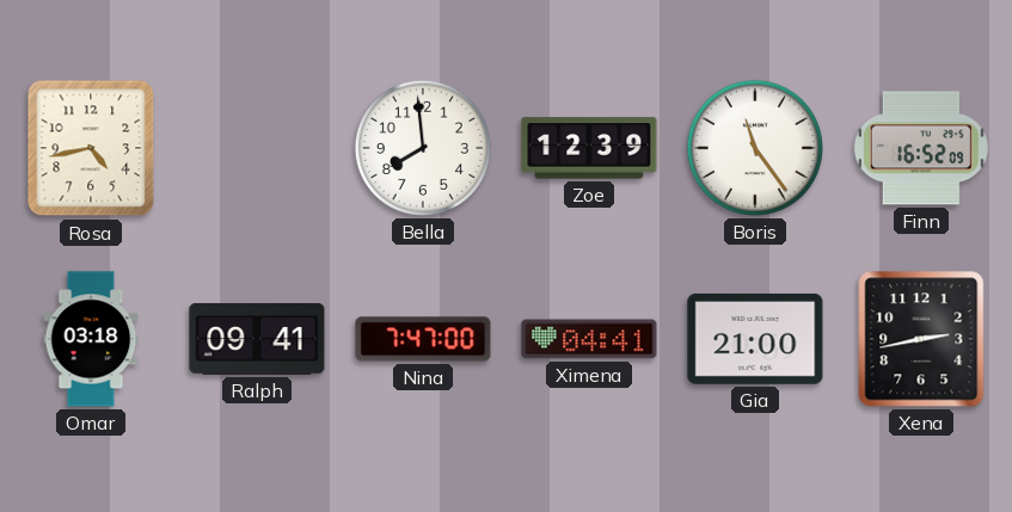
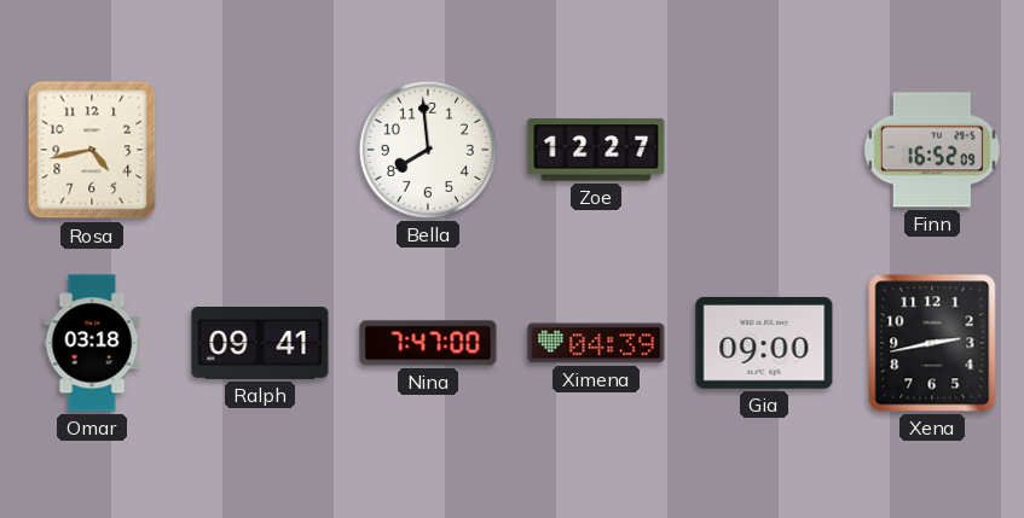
Zoe: 12:39 -> 12:27
Boris: 11:24 -> none
Ximena: 04:41 -> 04:39
Gia: 21:00 -> 09:00
